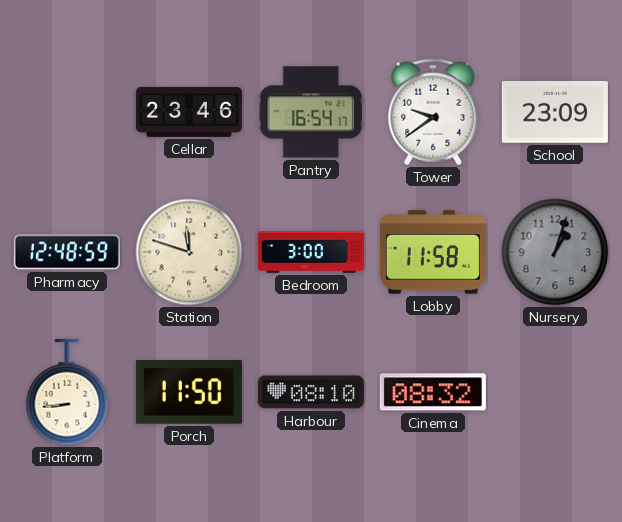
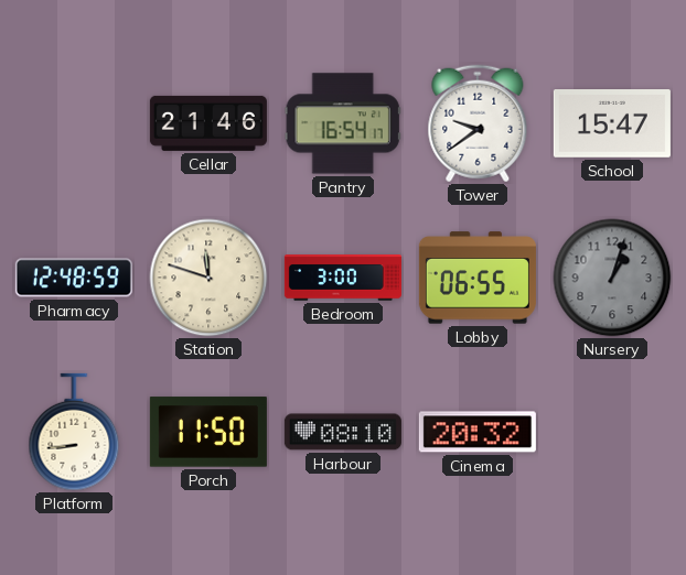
Cellar: 23:46 -> 21:46
School: 23:09 -> 15:47
Lobby: 11:58 -> 06:55
Cinema: 08:32 -> 20:32
